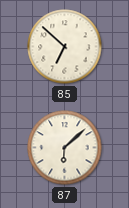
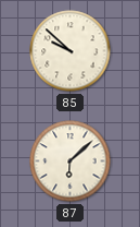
85: 6:52 -> 9:52
